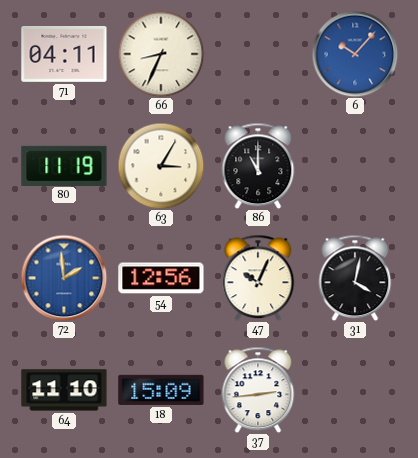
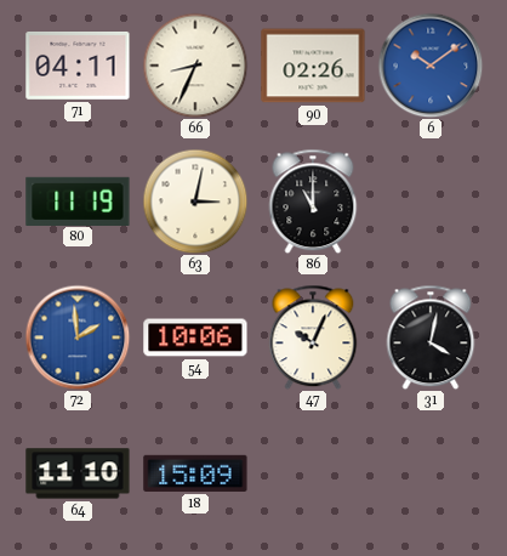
90: none -> 02:26
6: 10:07 -> 10:09
63: 3:05 -> 3:02
54: 12:56 -> 10:06
37: 2:44 -> none
